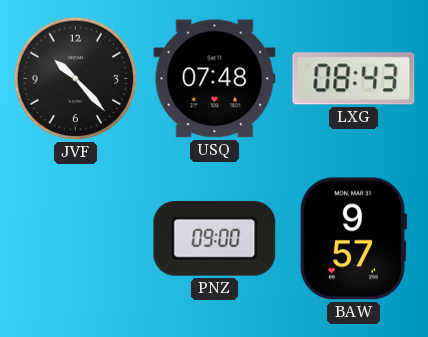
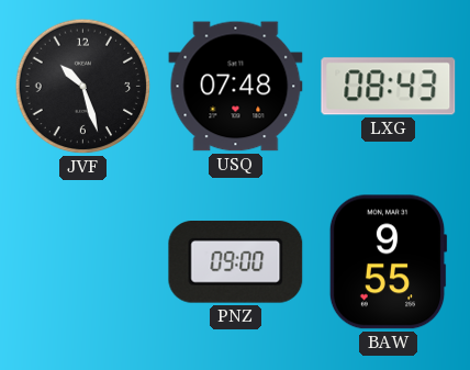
JVF: 10:23 -> 10:27
BAW: 9:57 -> 9:55
